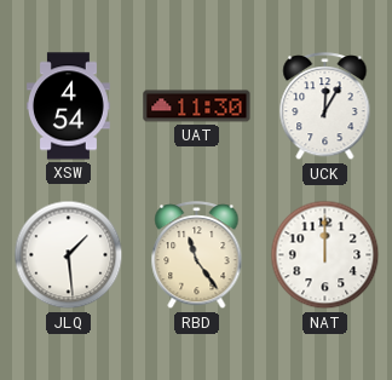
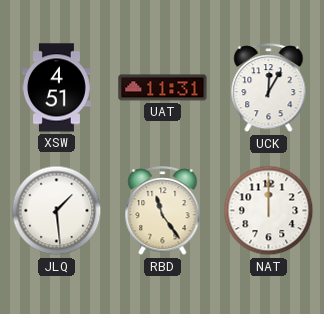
XSW: 4:54 -> 4:51
UAT: 11:30 -> 11:31
